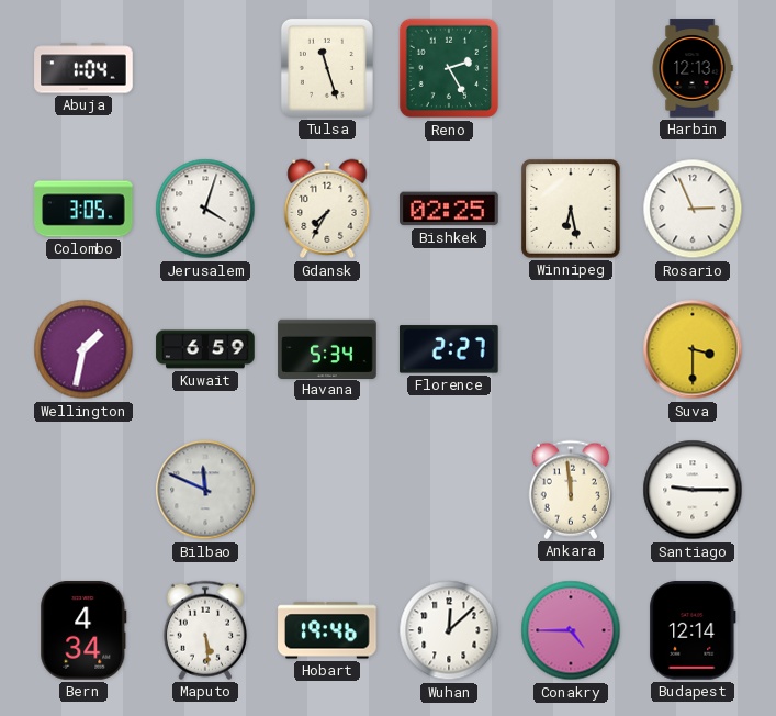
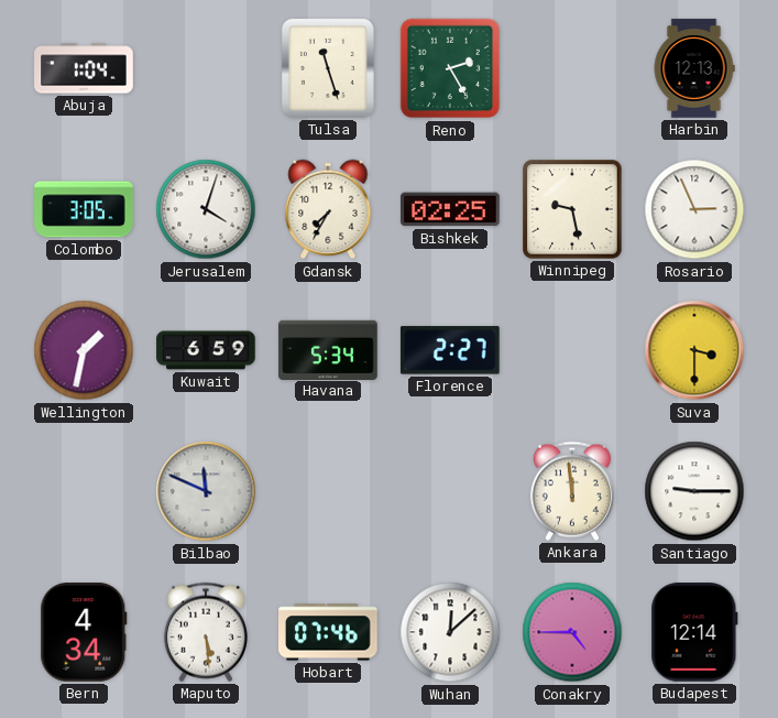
Winnipeg: 6:28 -> 9:28
Hobart: 19:46 -> 07:46
